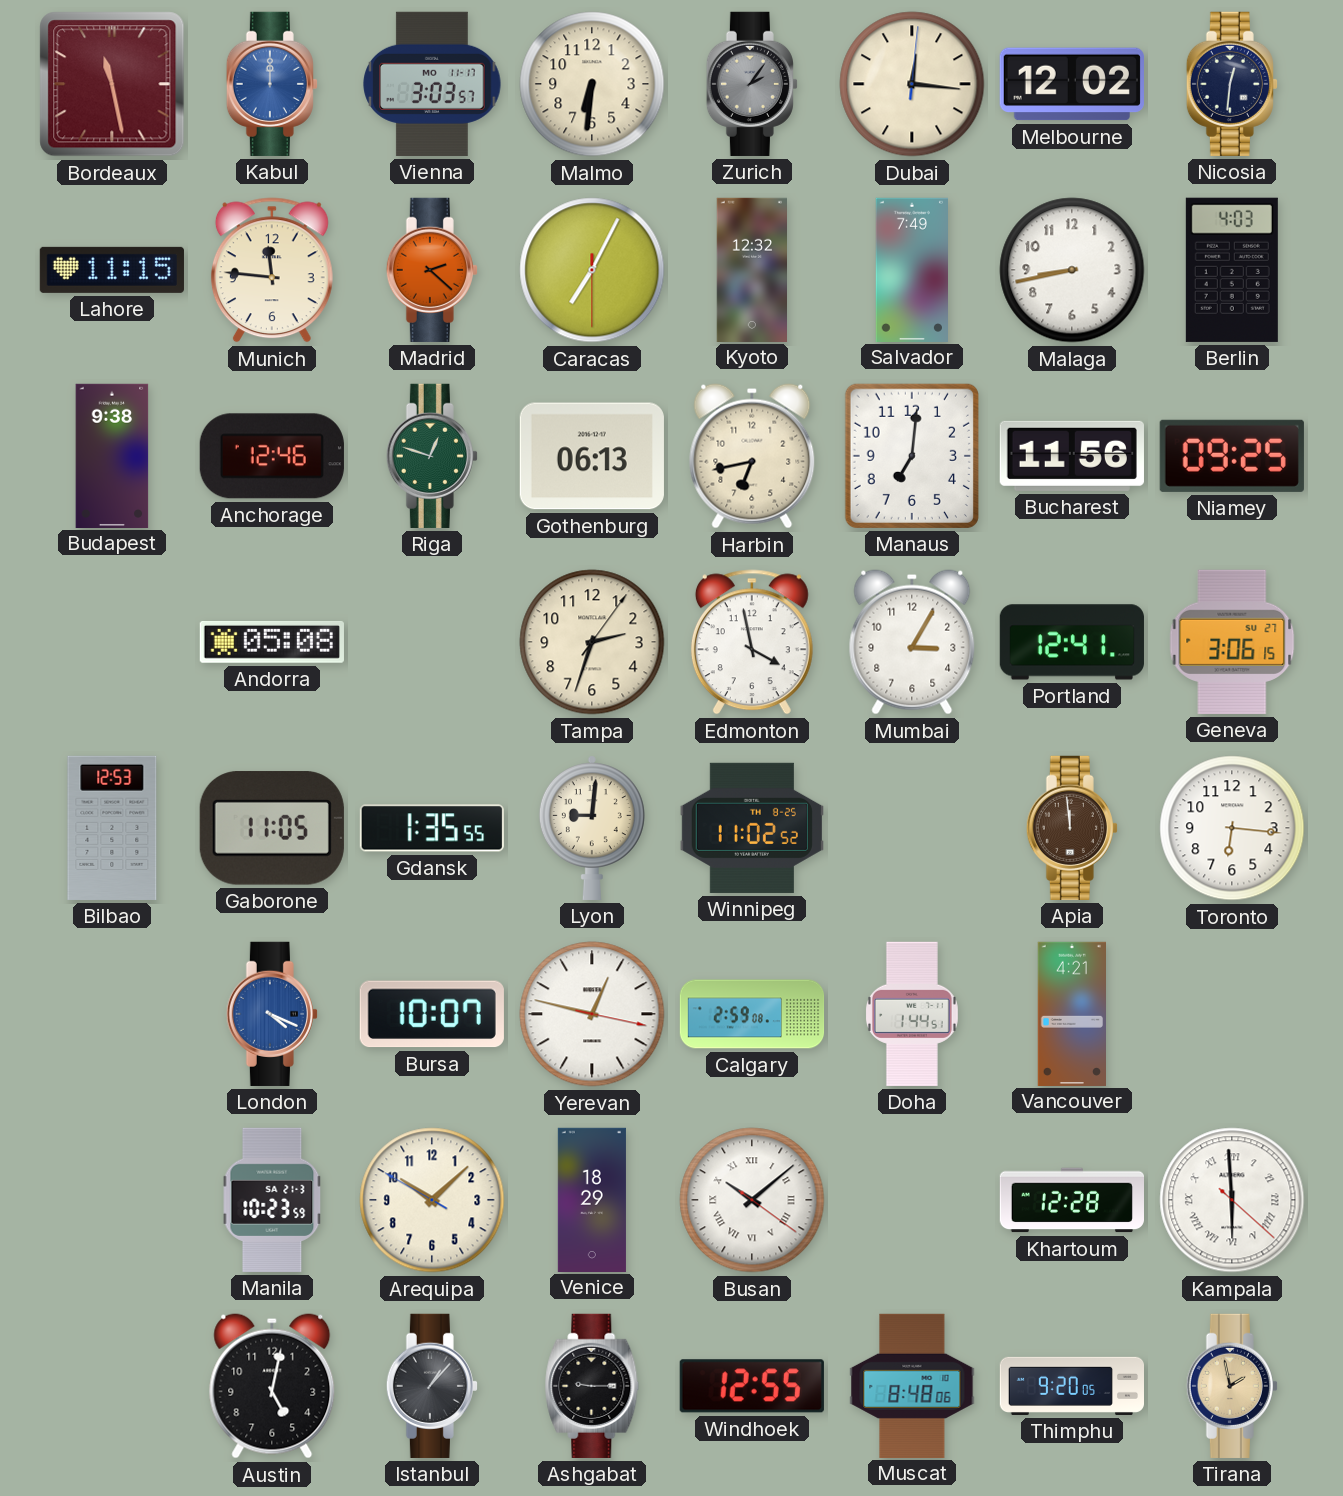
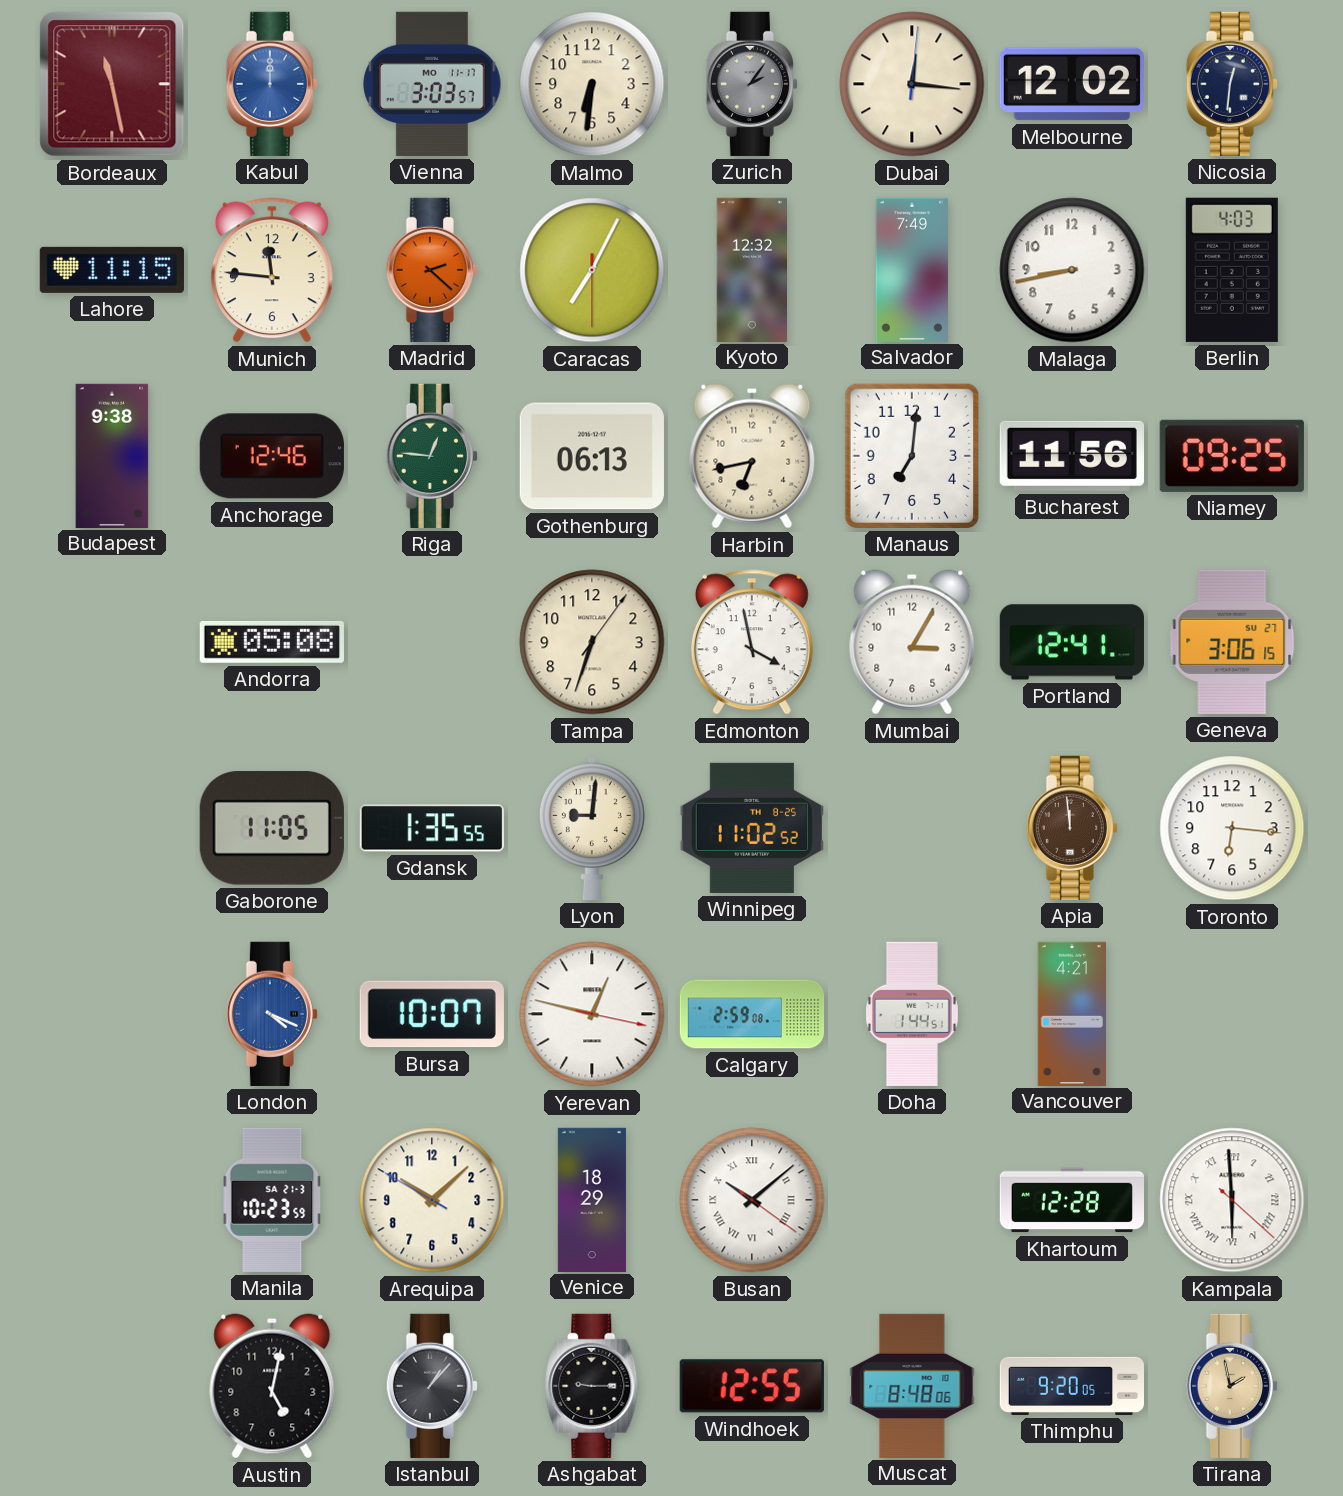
Riga: 12:48 -> 12:46
Tampa: 2:33 -> 6:33
Bilbao: 12:53 -> none
